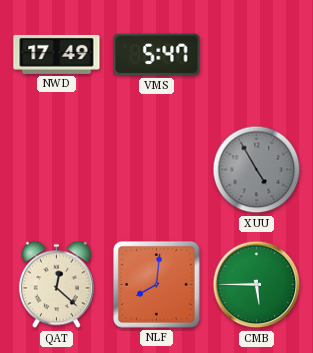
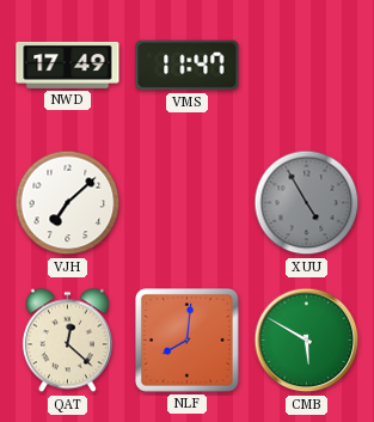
VMS: 5:47 -> 11:47
VJH: none -> 7:08
CMB: 5:45 -> 5:50
